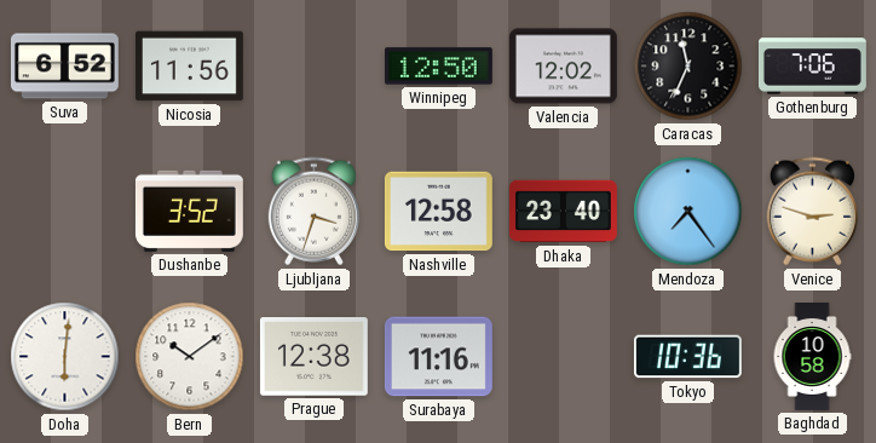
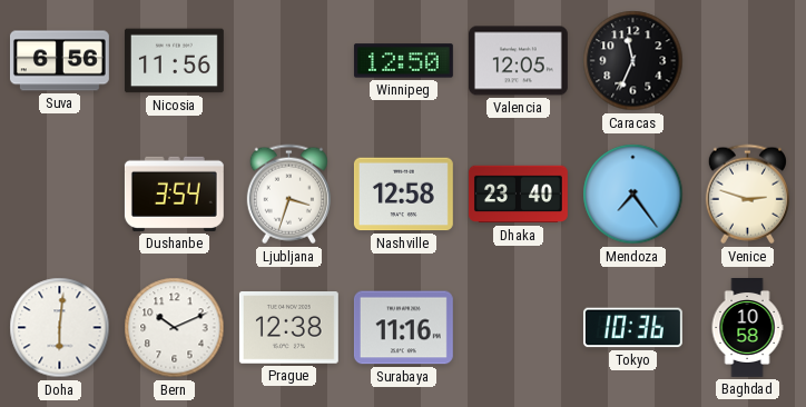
Suva: 6:52 -> 6:56
Valencia: 12:02 -> 12:05
Gothenburg: 7:06 -> none
Dushanbe: 3:52 -> 3:54
Bern: 10:09 -> 10:11
